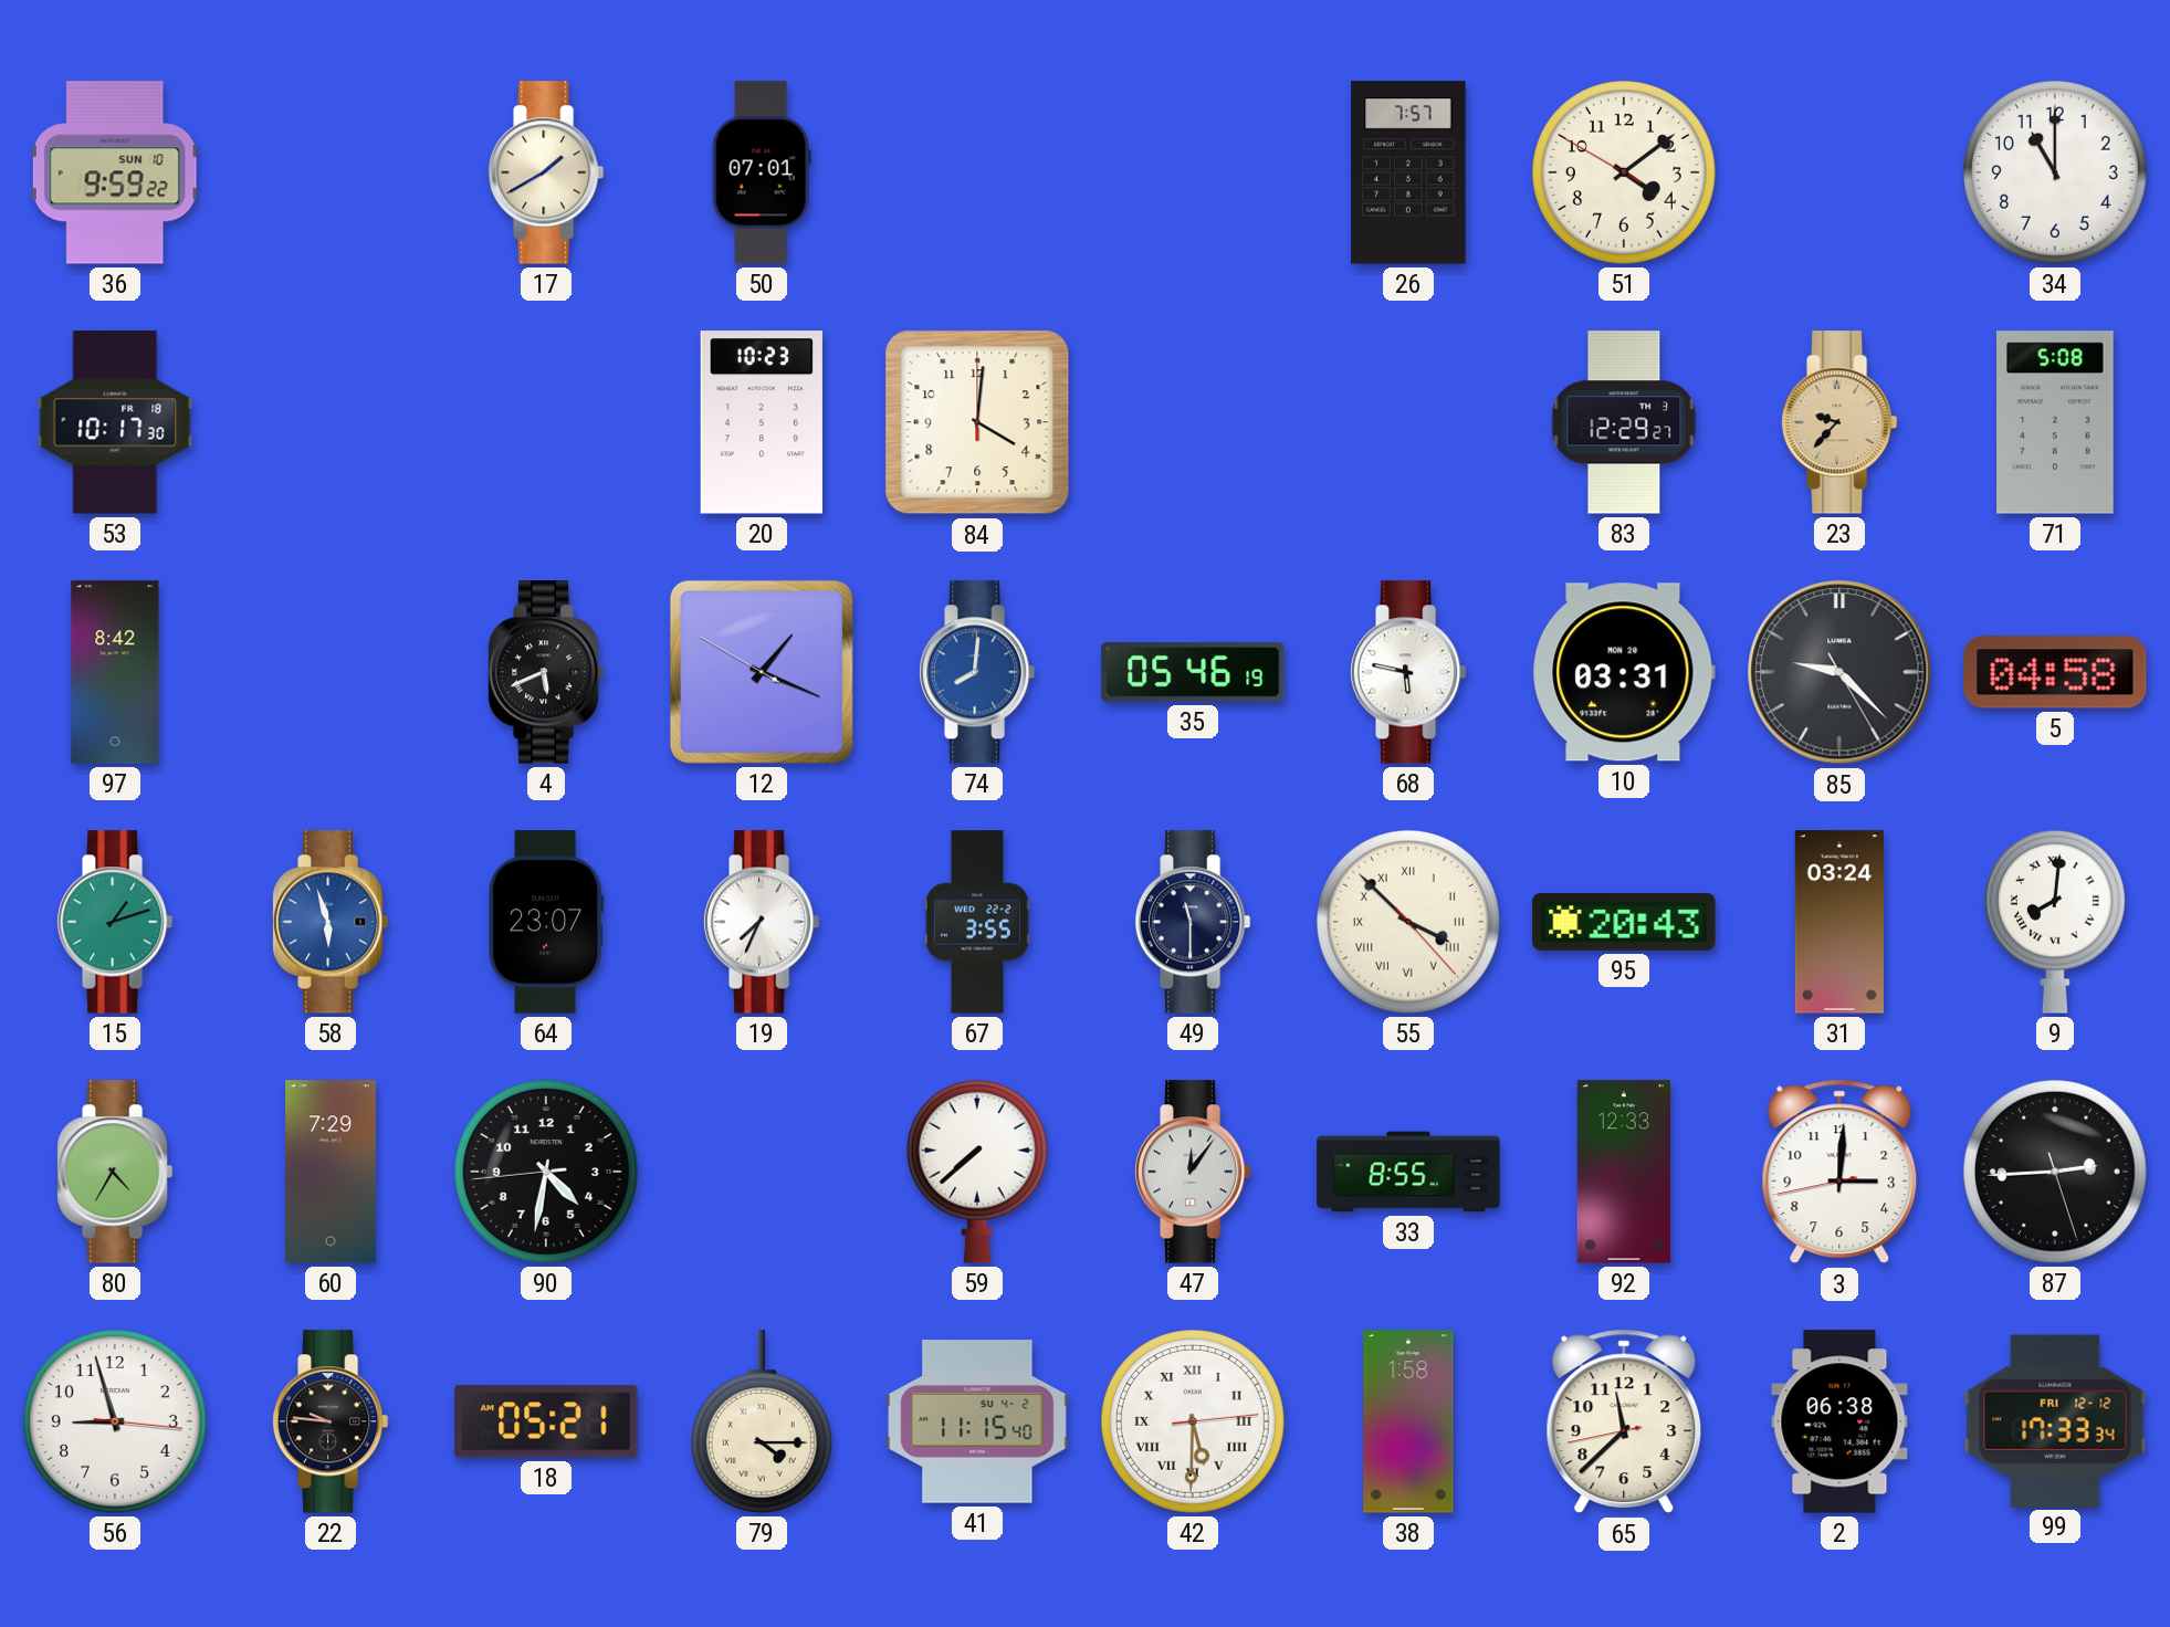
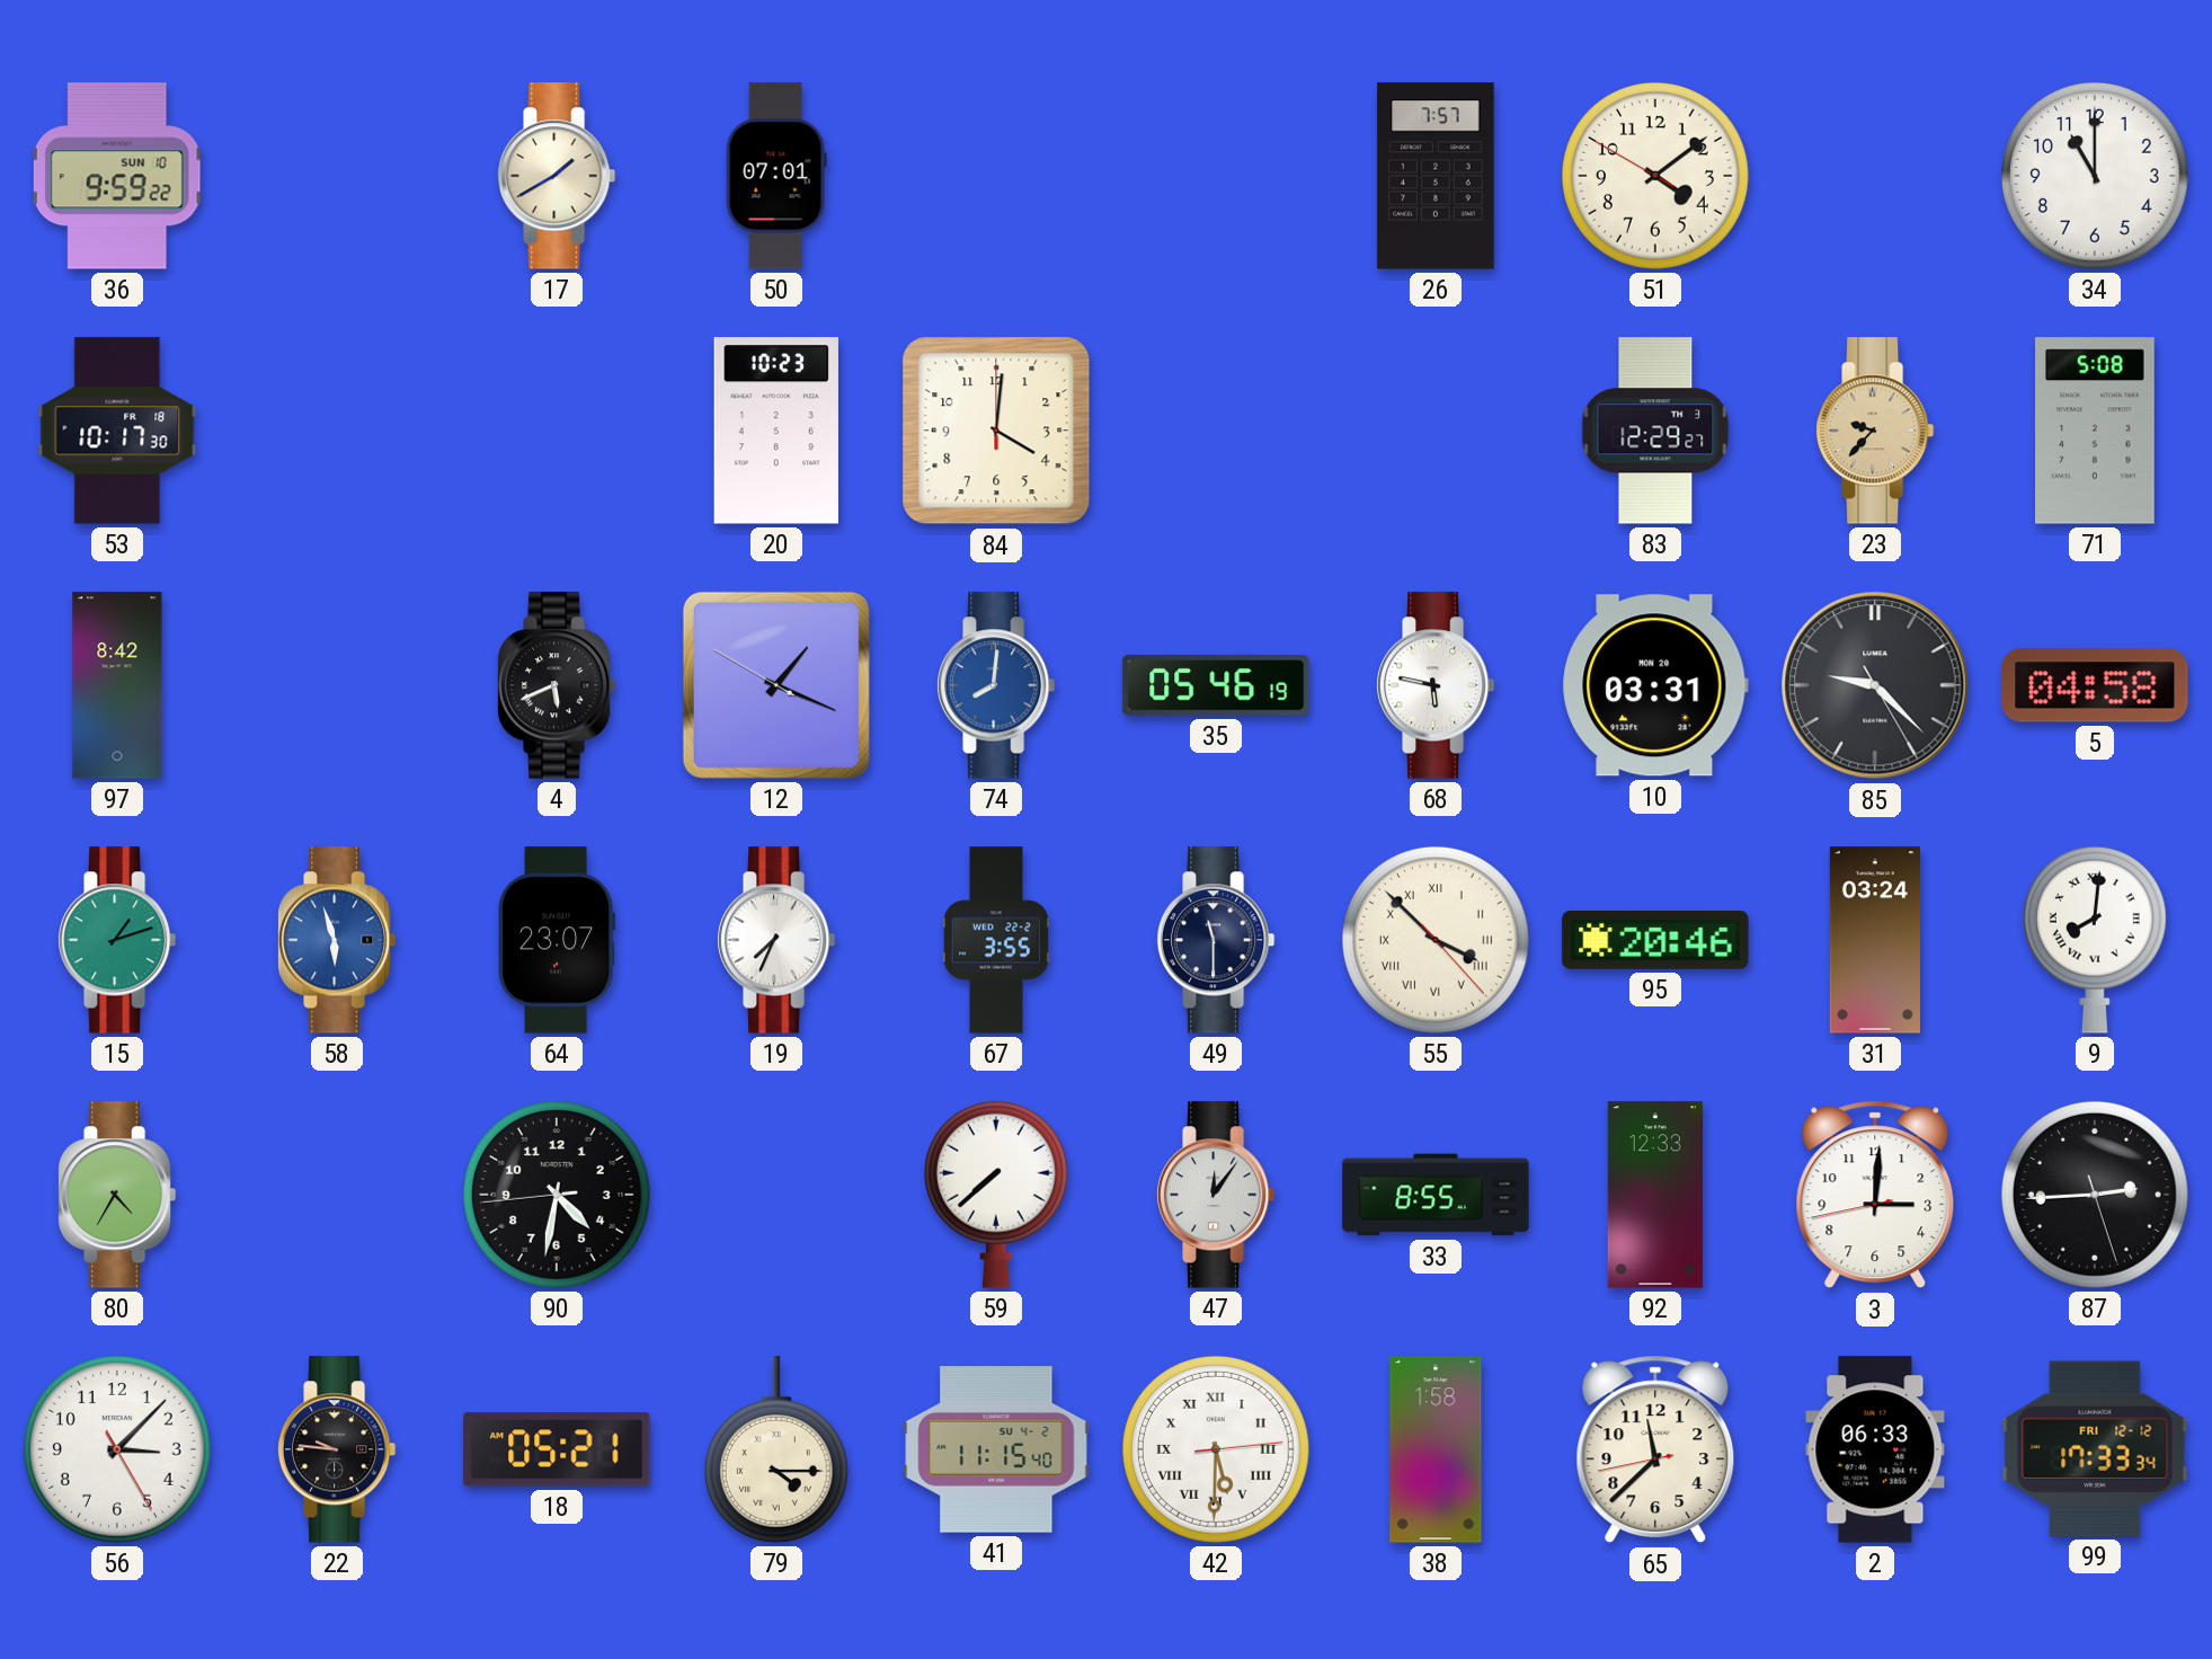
95: 20:43 -> 20:46
60: 7:29 -> none
56: 8:57 -> 3:07
2: 06:38 -> 06:33
